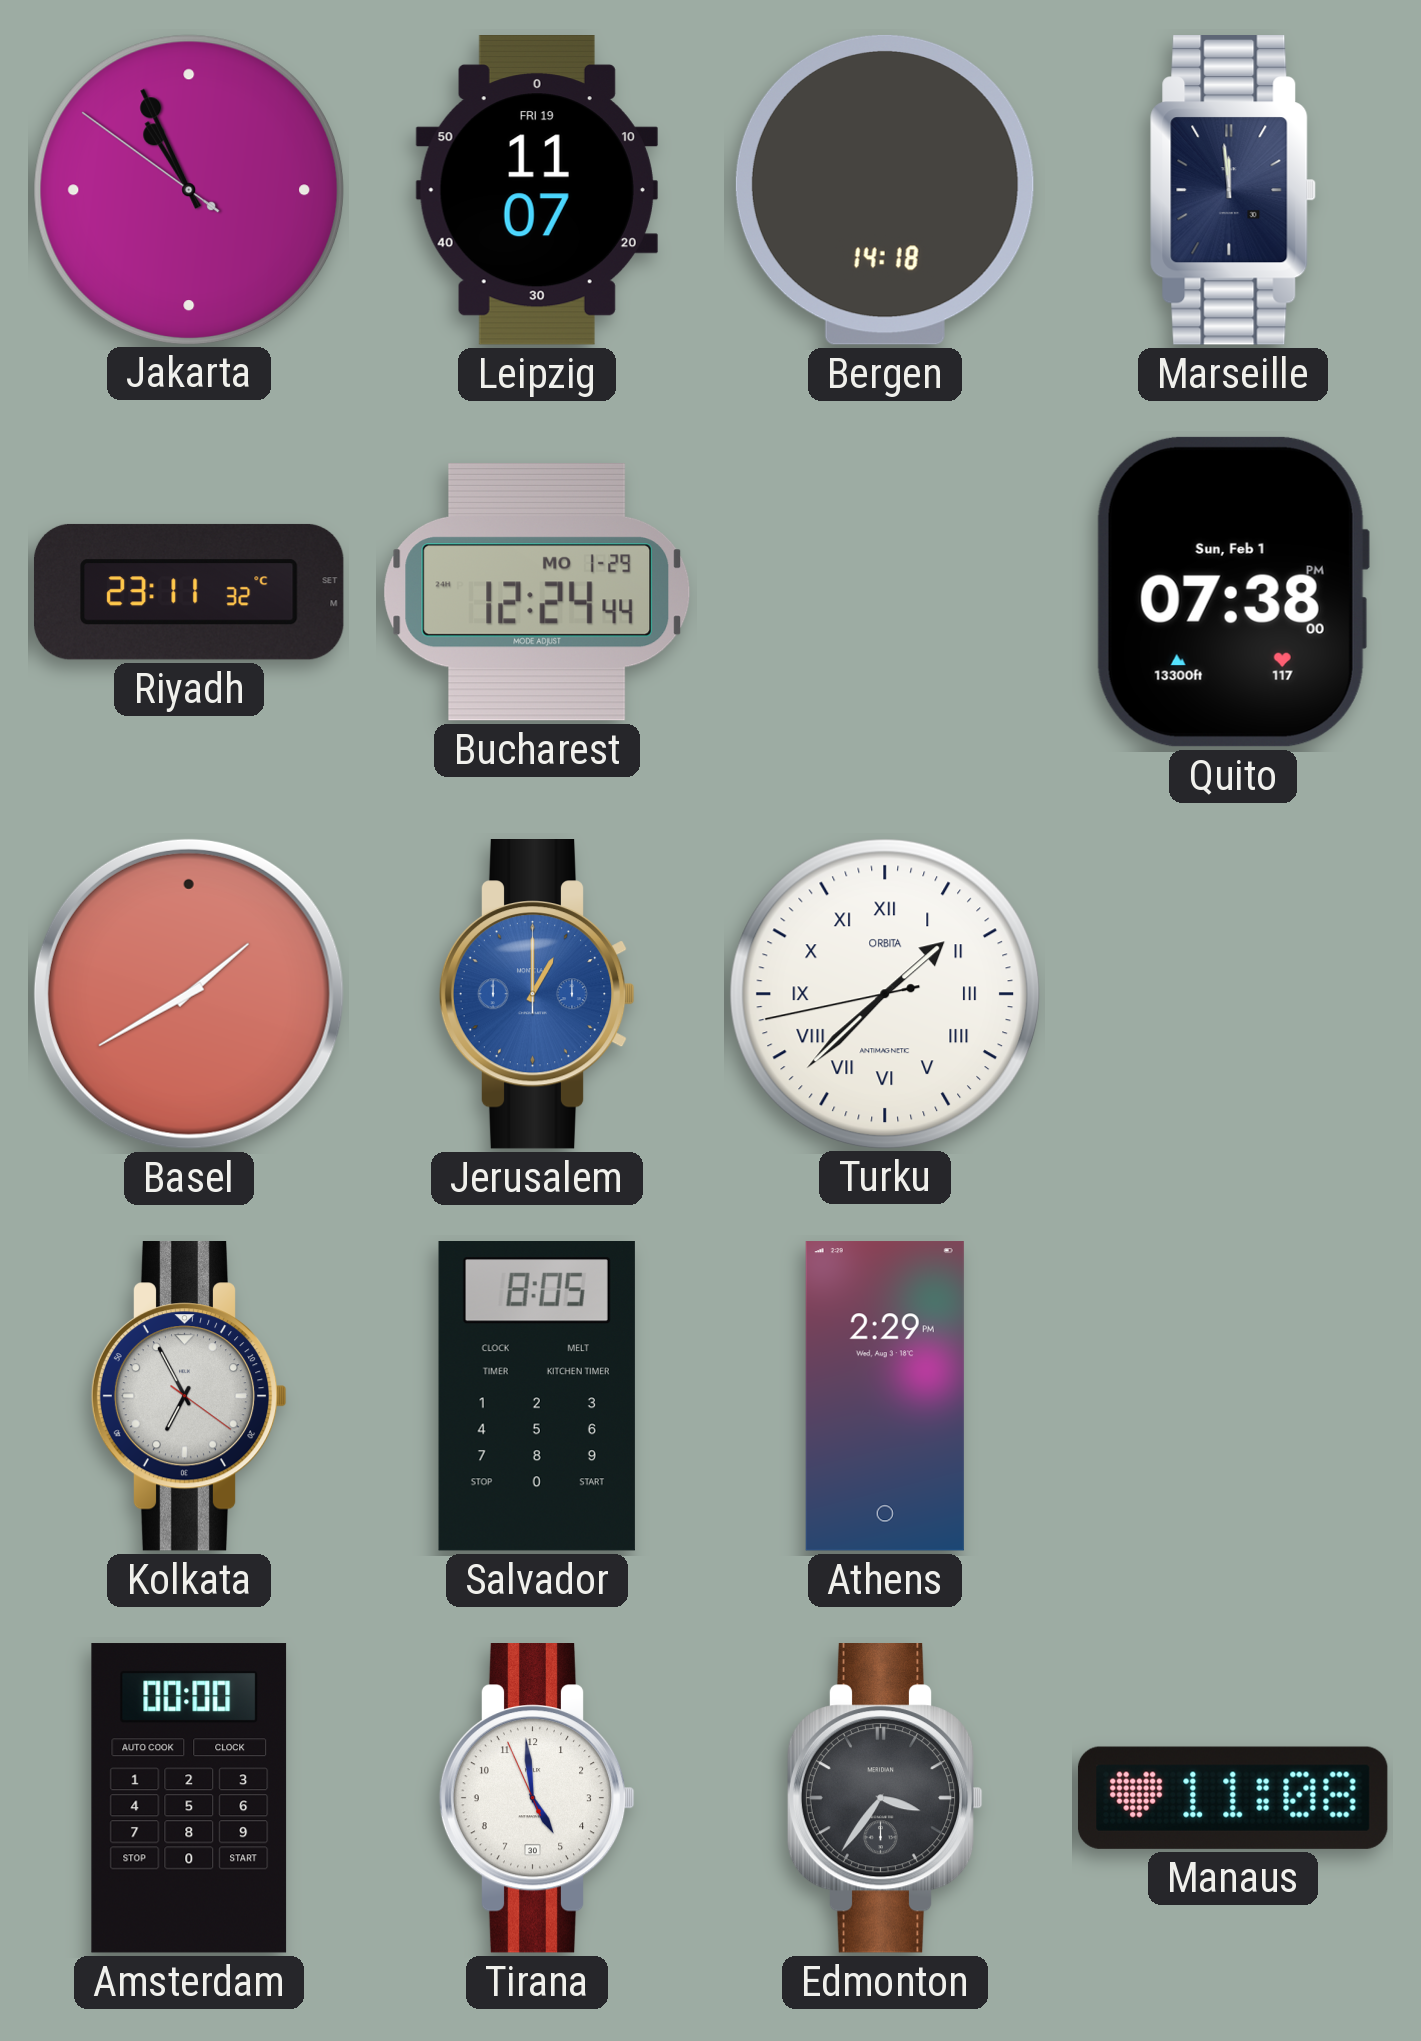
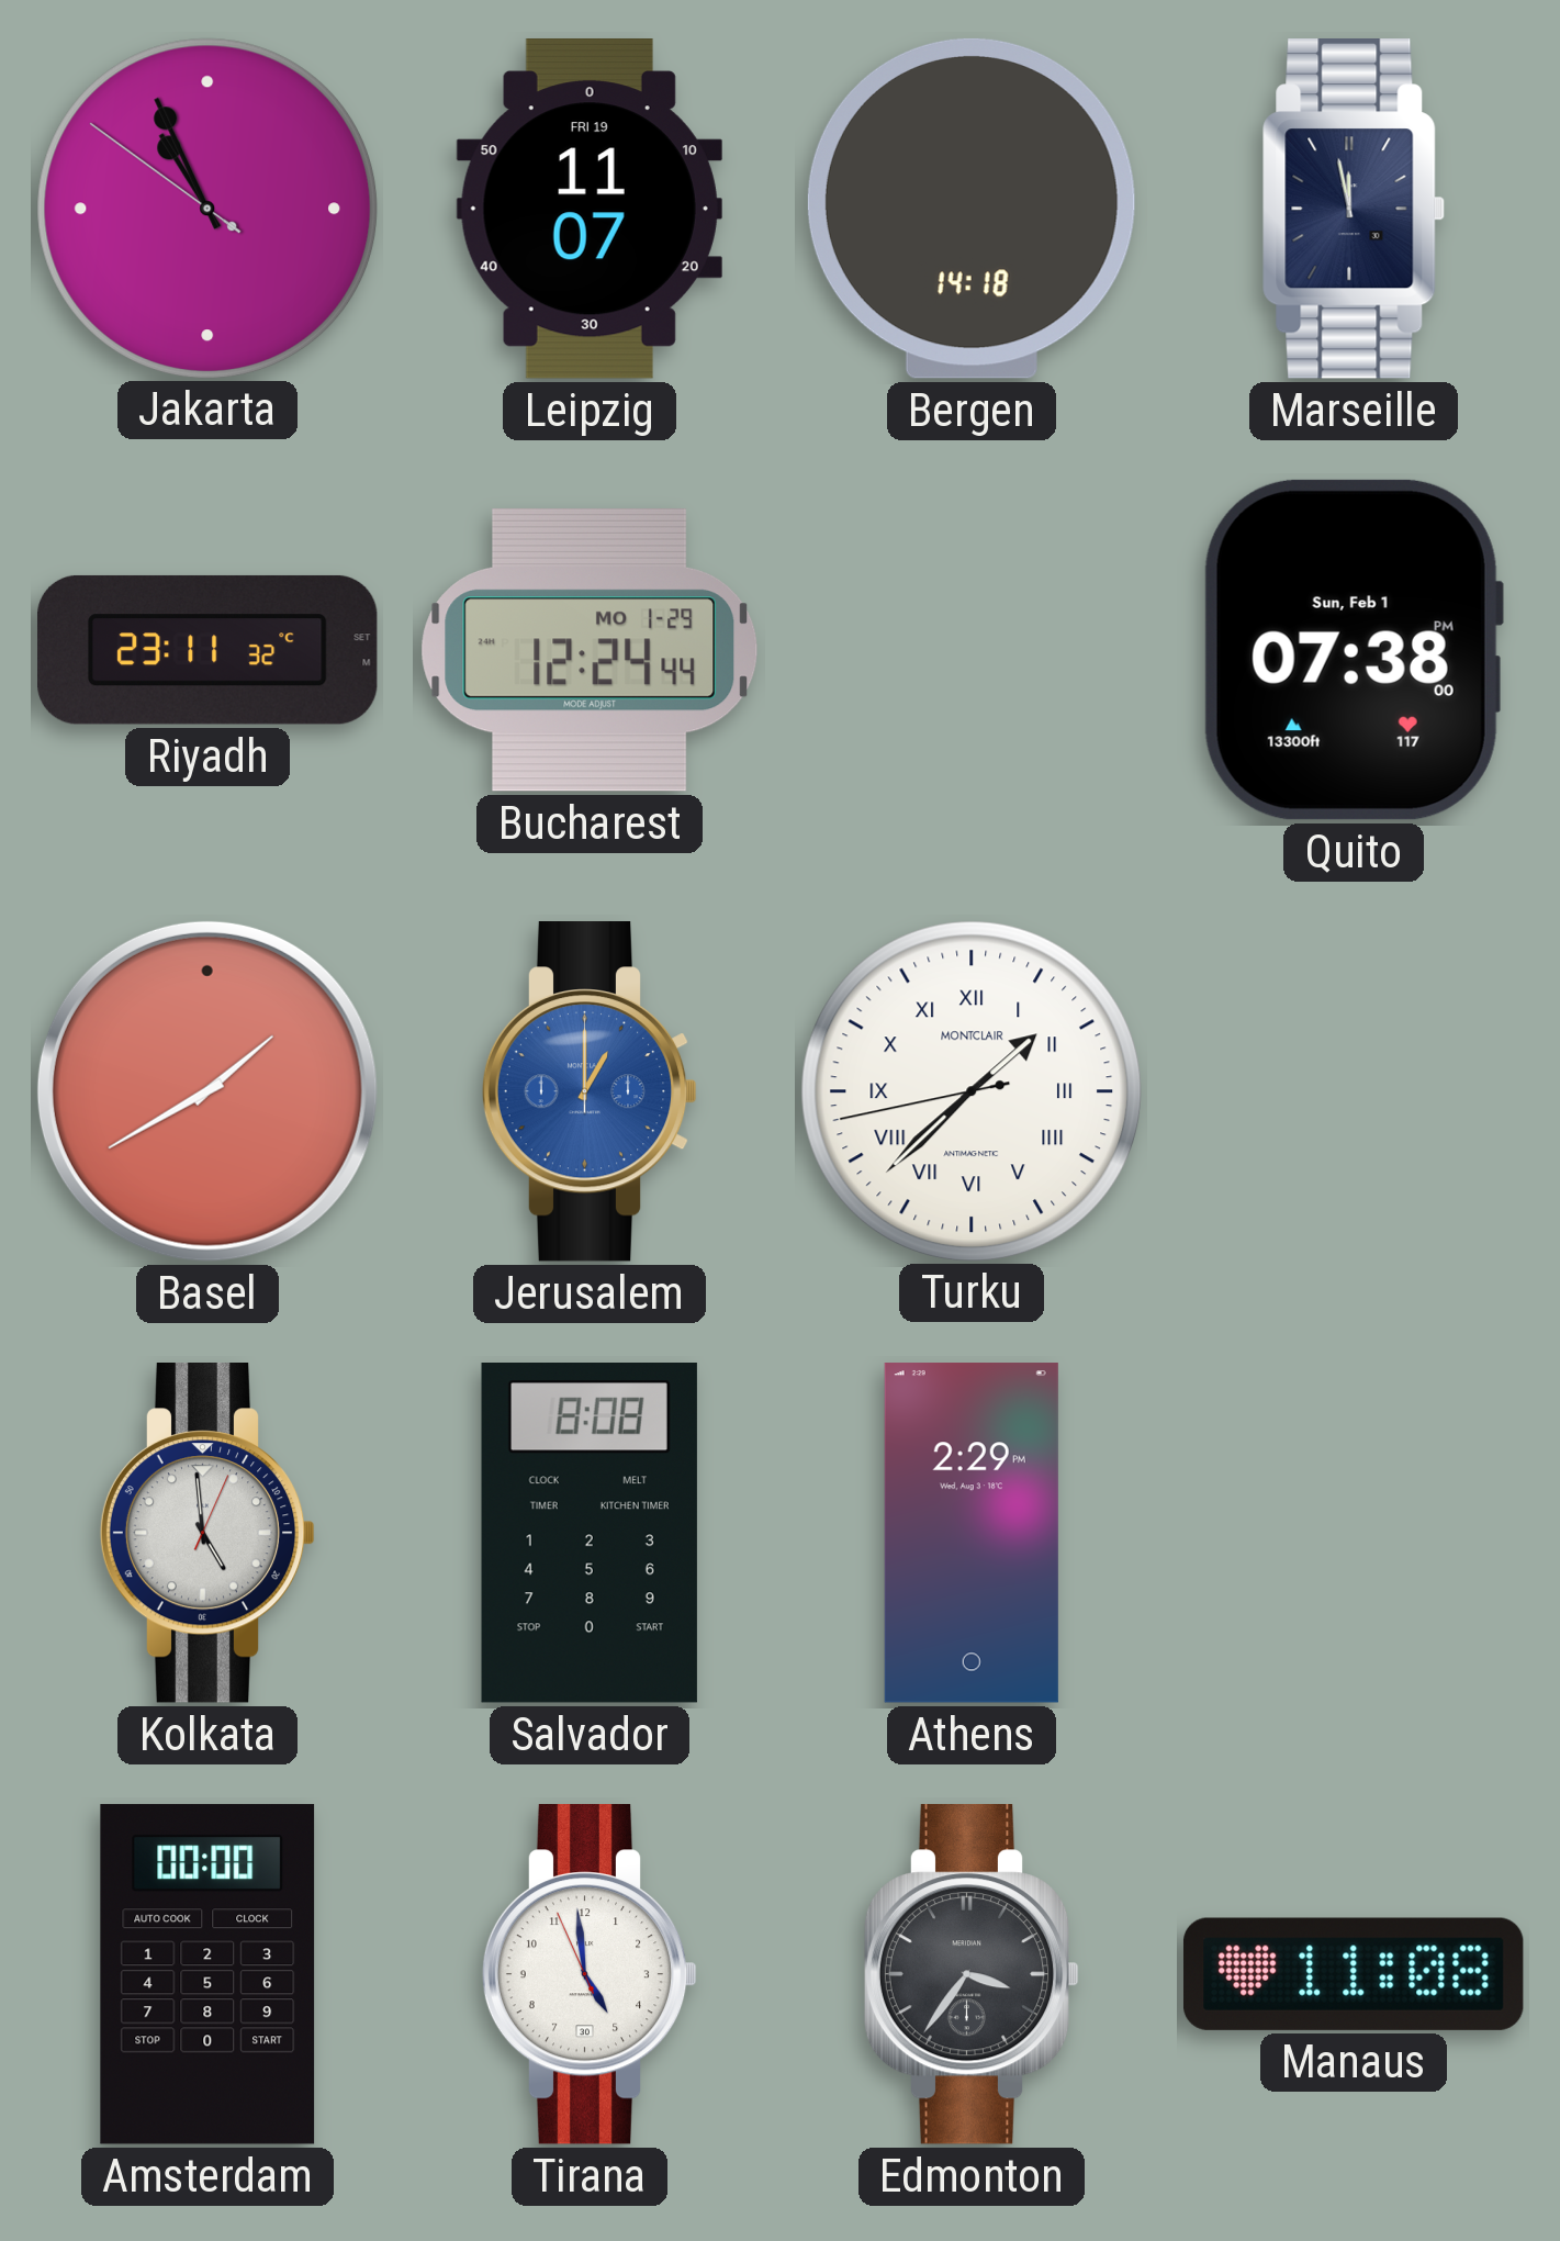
Marseille: 11:59 -> 11:58
Turku brand: ORBITA -> MONTCLAIR
Kolkata: 6:55 -> 4:59
Salvador: 8:05 -> 8:08
